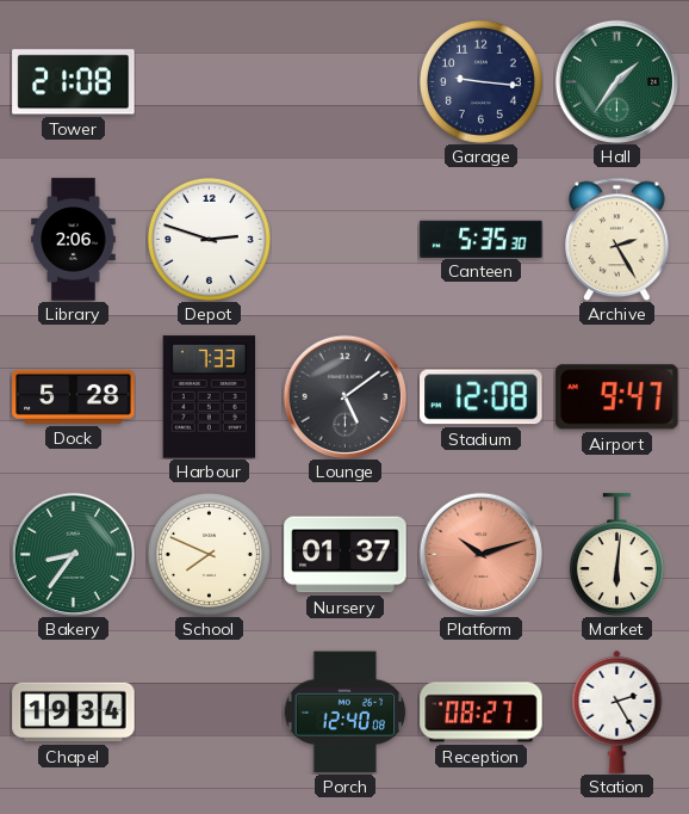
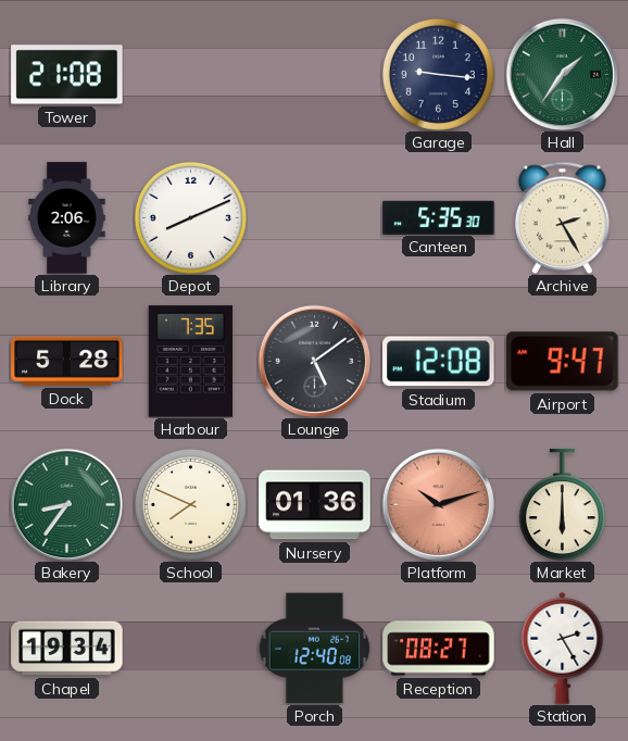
Depot: 2:48 -> 8:11
Harbour: 7:33 -> 7:35
Nursery: 01:37 -> 01:36
Market: 6:01 -> 6:00
